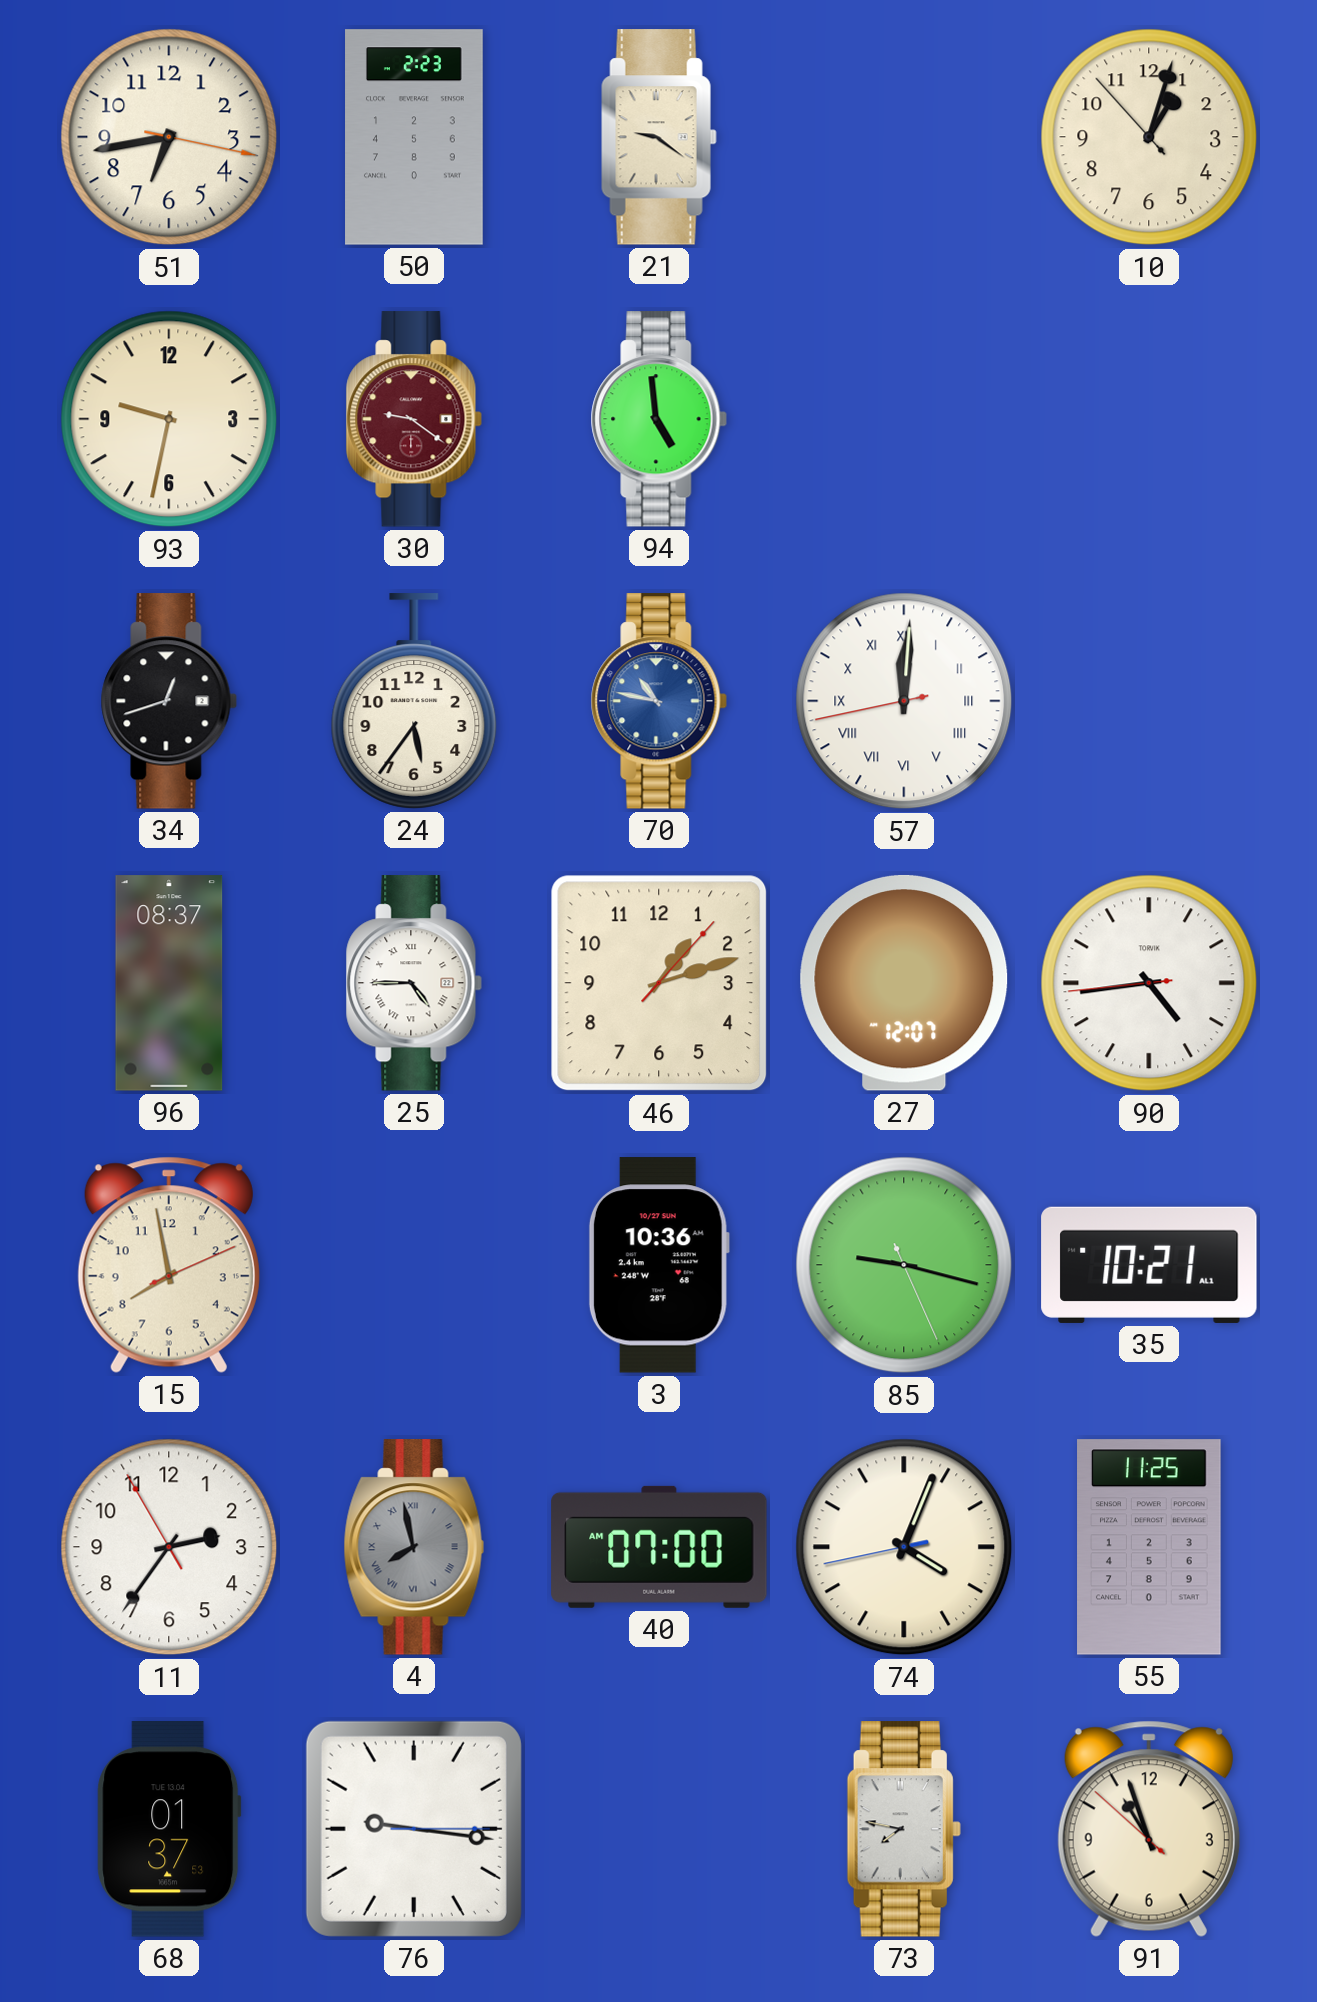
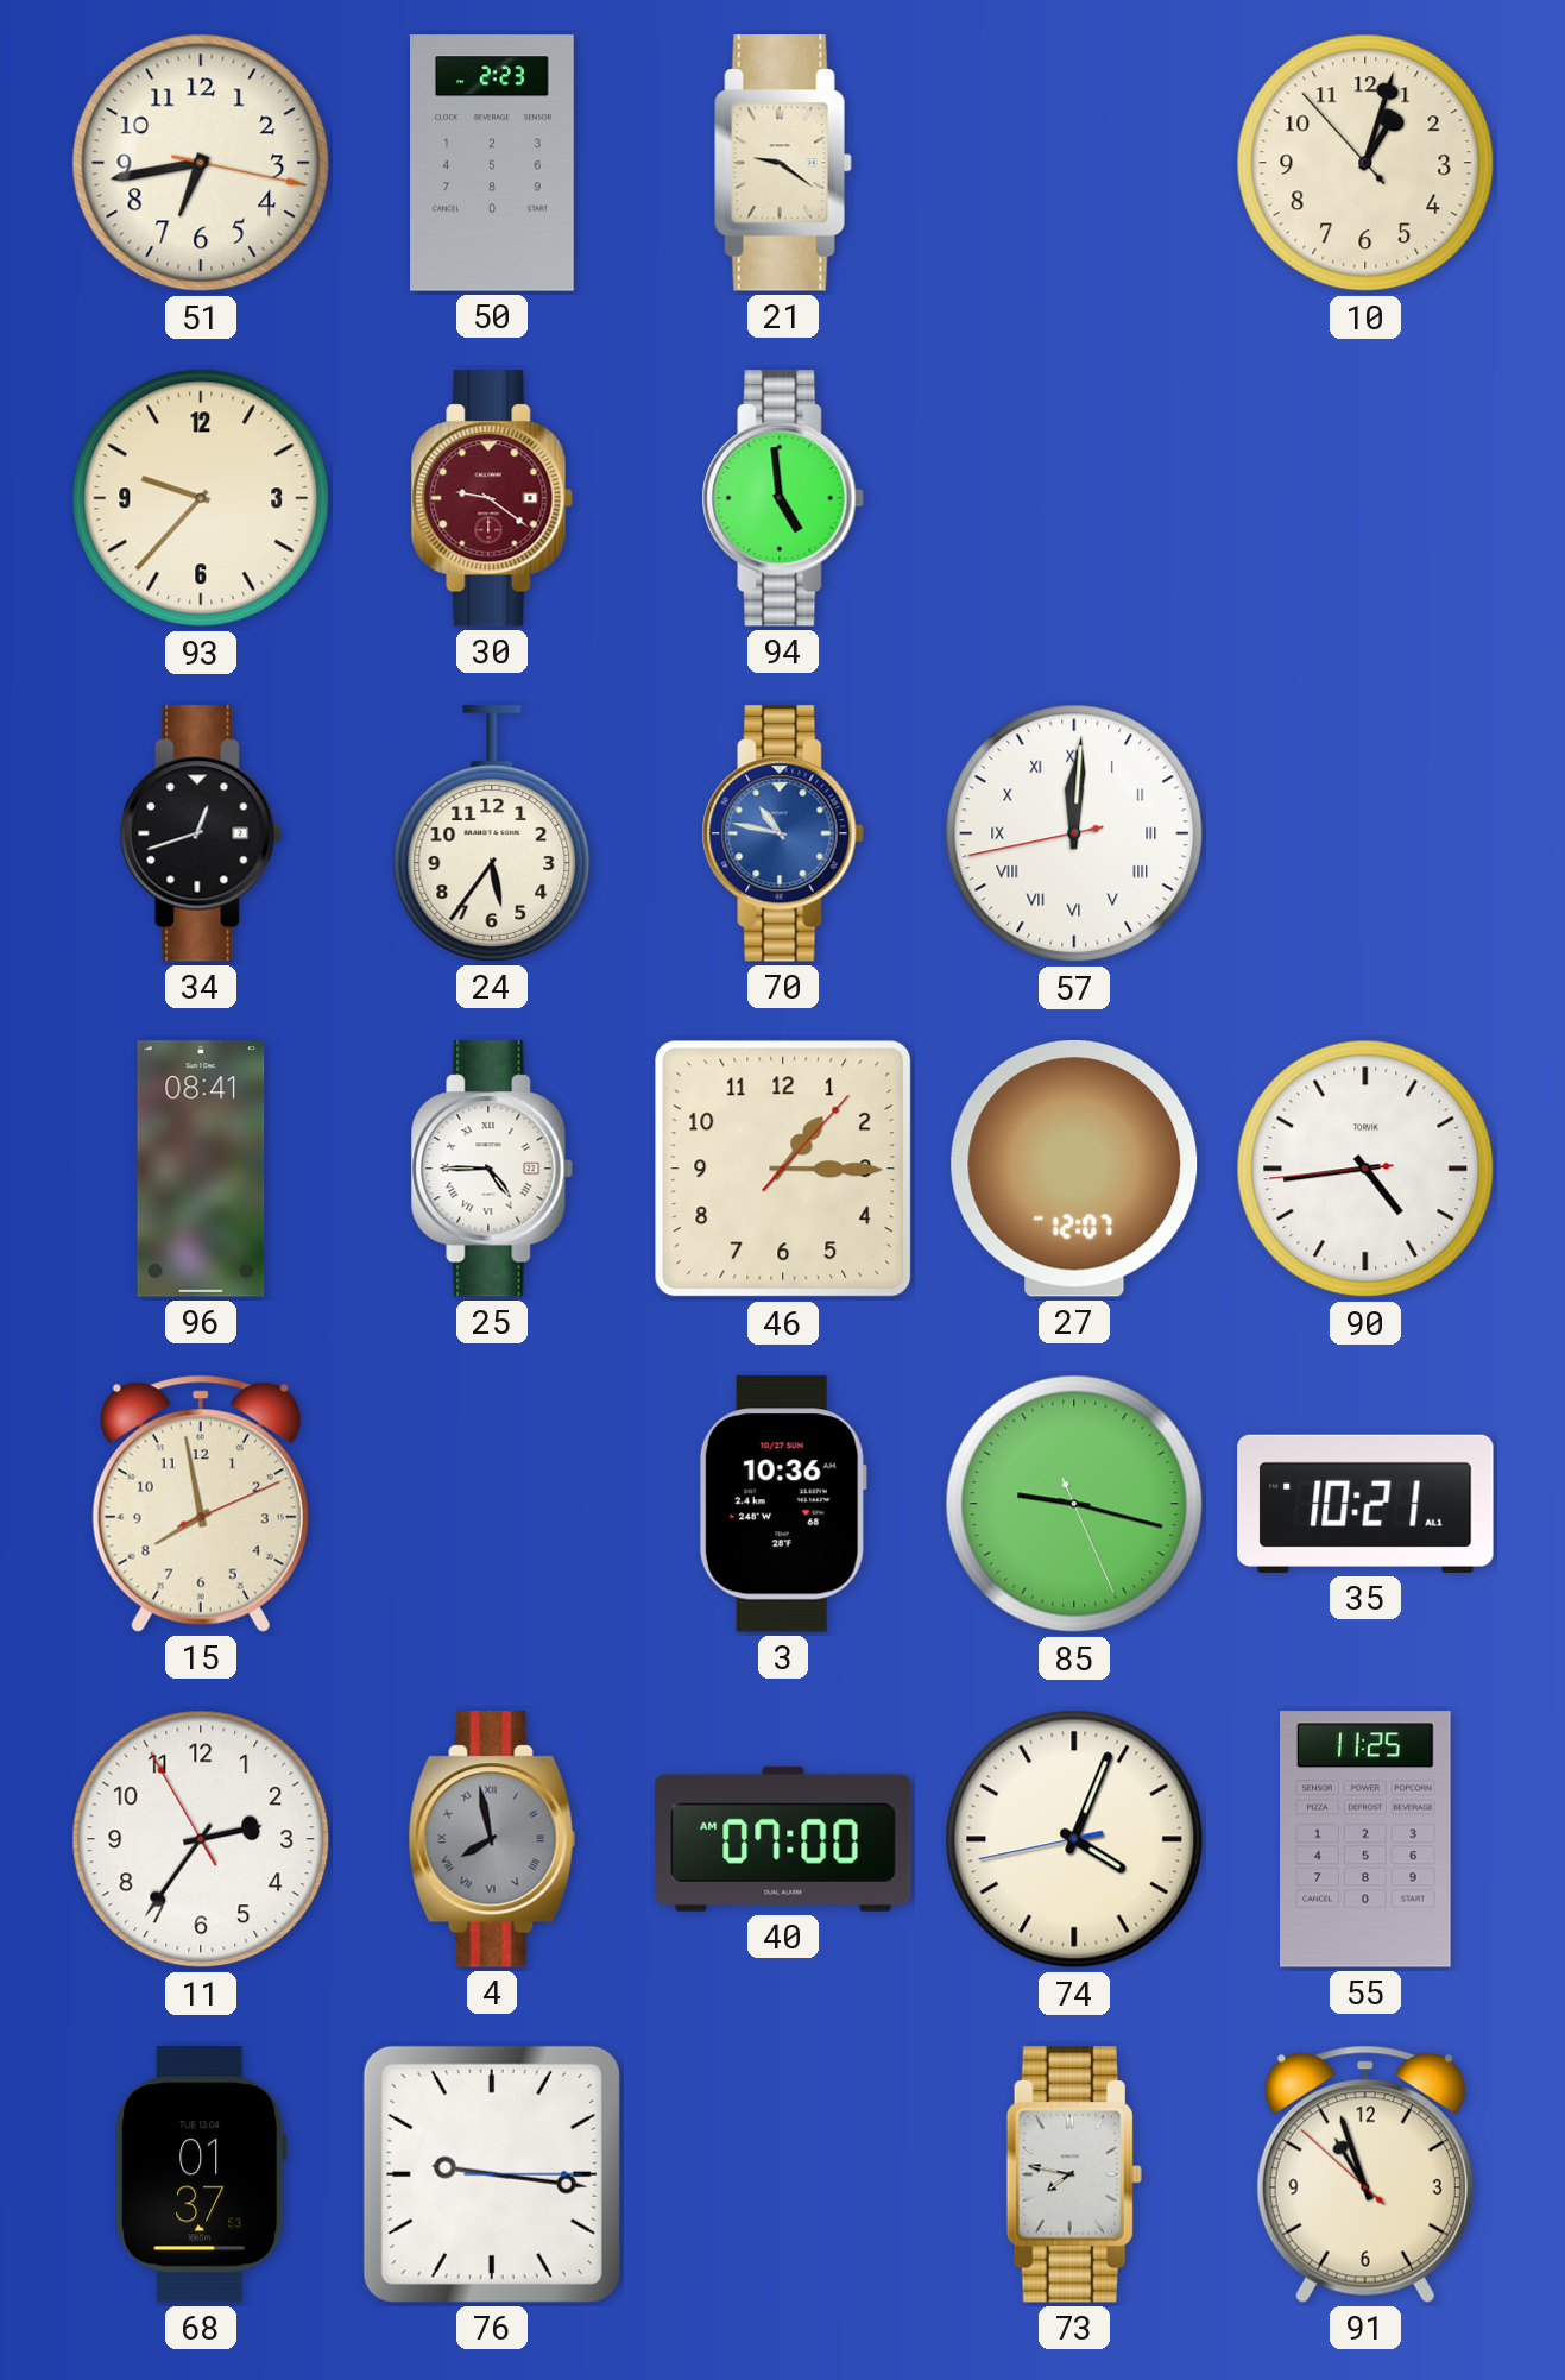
93: 9:32 -> 9:37
96: 08:37 -> 08:41
46: 1:12 -> 1:15
